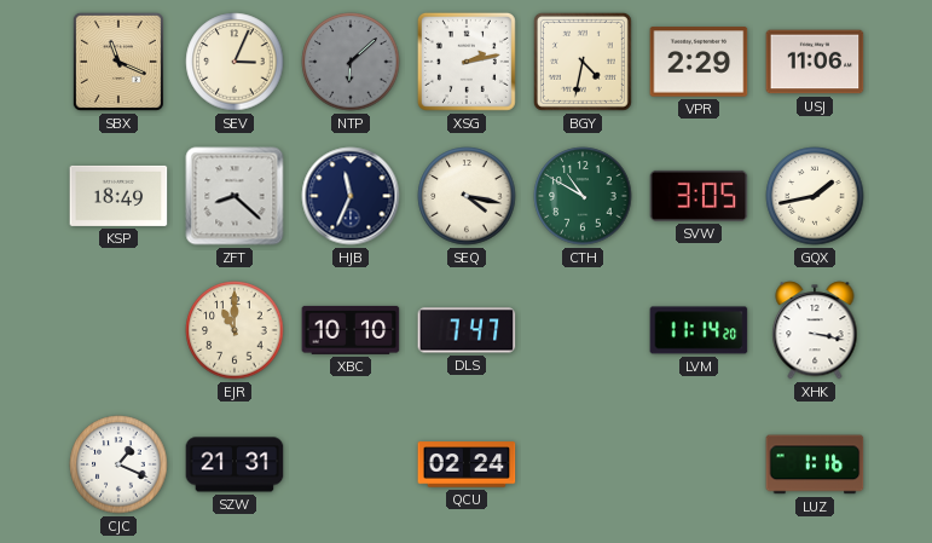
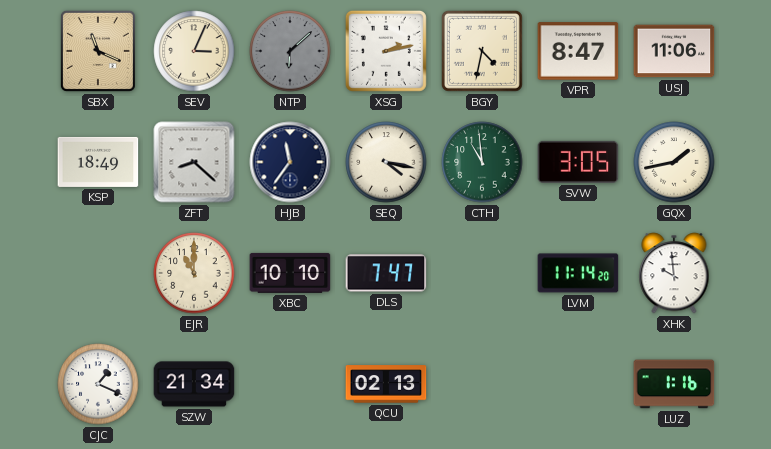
VPR: 2:29 -> 8:47
HJB: 11:34 -> 11:36
CTH: 10:50 -> 10:59
XHK: 3:17 -> 9:59
SZW: 21:31 -> 21:34
QCU: 02:24 -> 02:13
